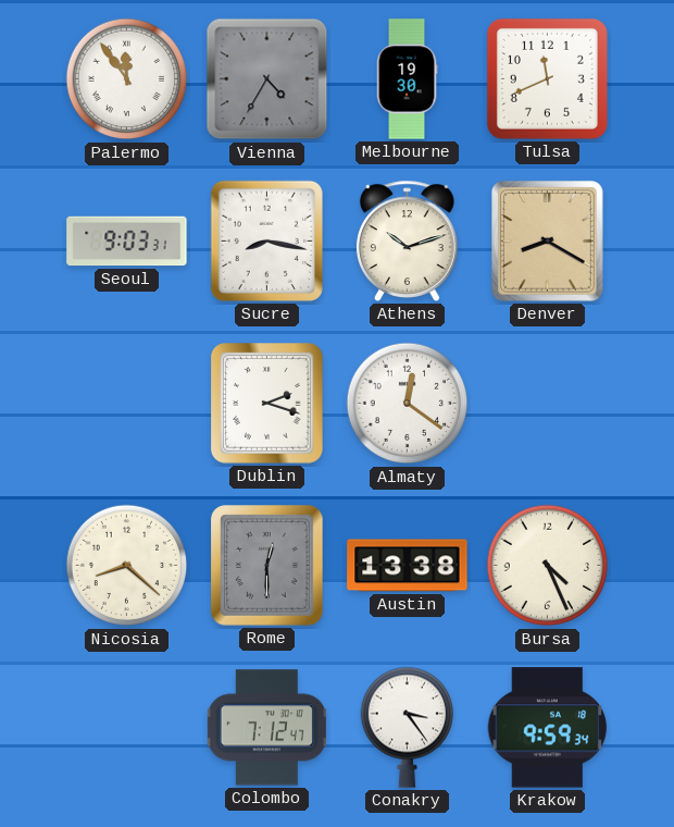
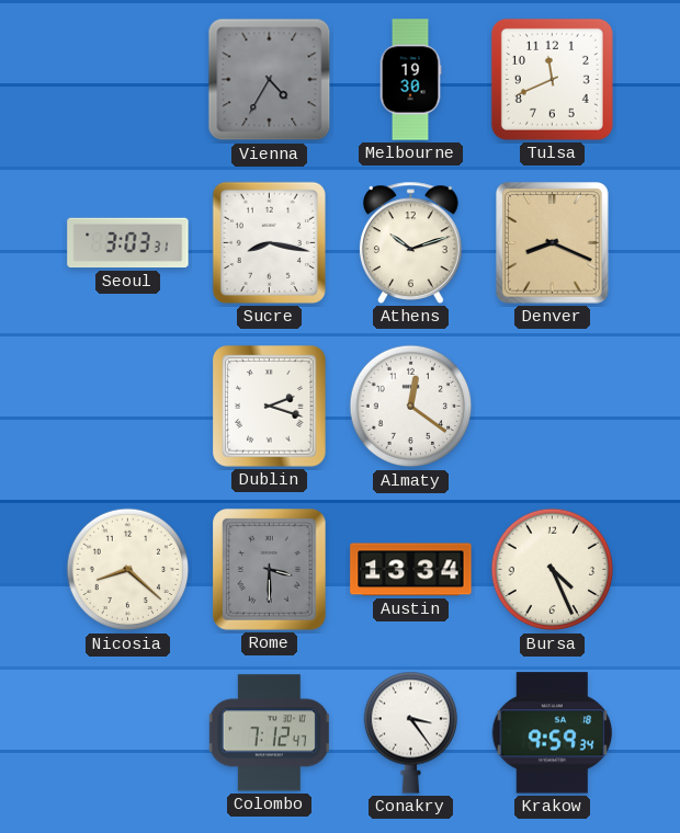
Palermo: 11:54 -> none
Seoul: 9:03 -> 3:03
Denver: 8:20 -> 8:19
Rome: 12:30 -> 3:30
Austin: 13:38 -> 13:34
